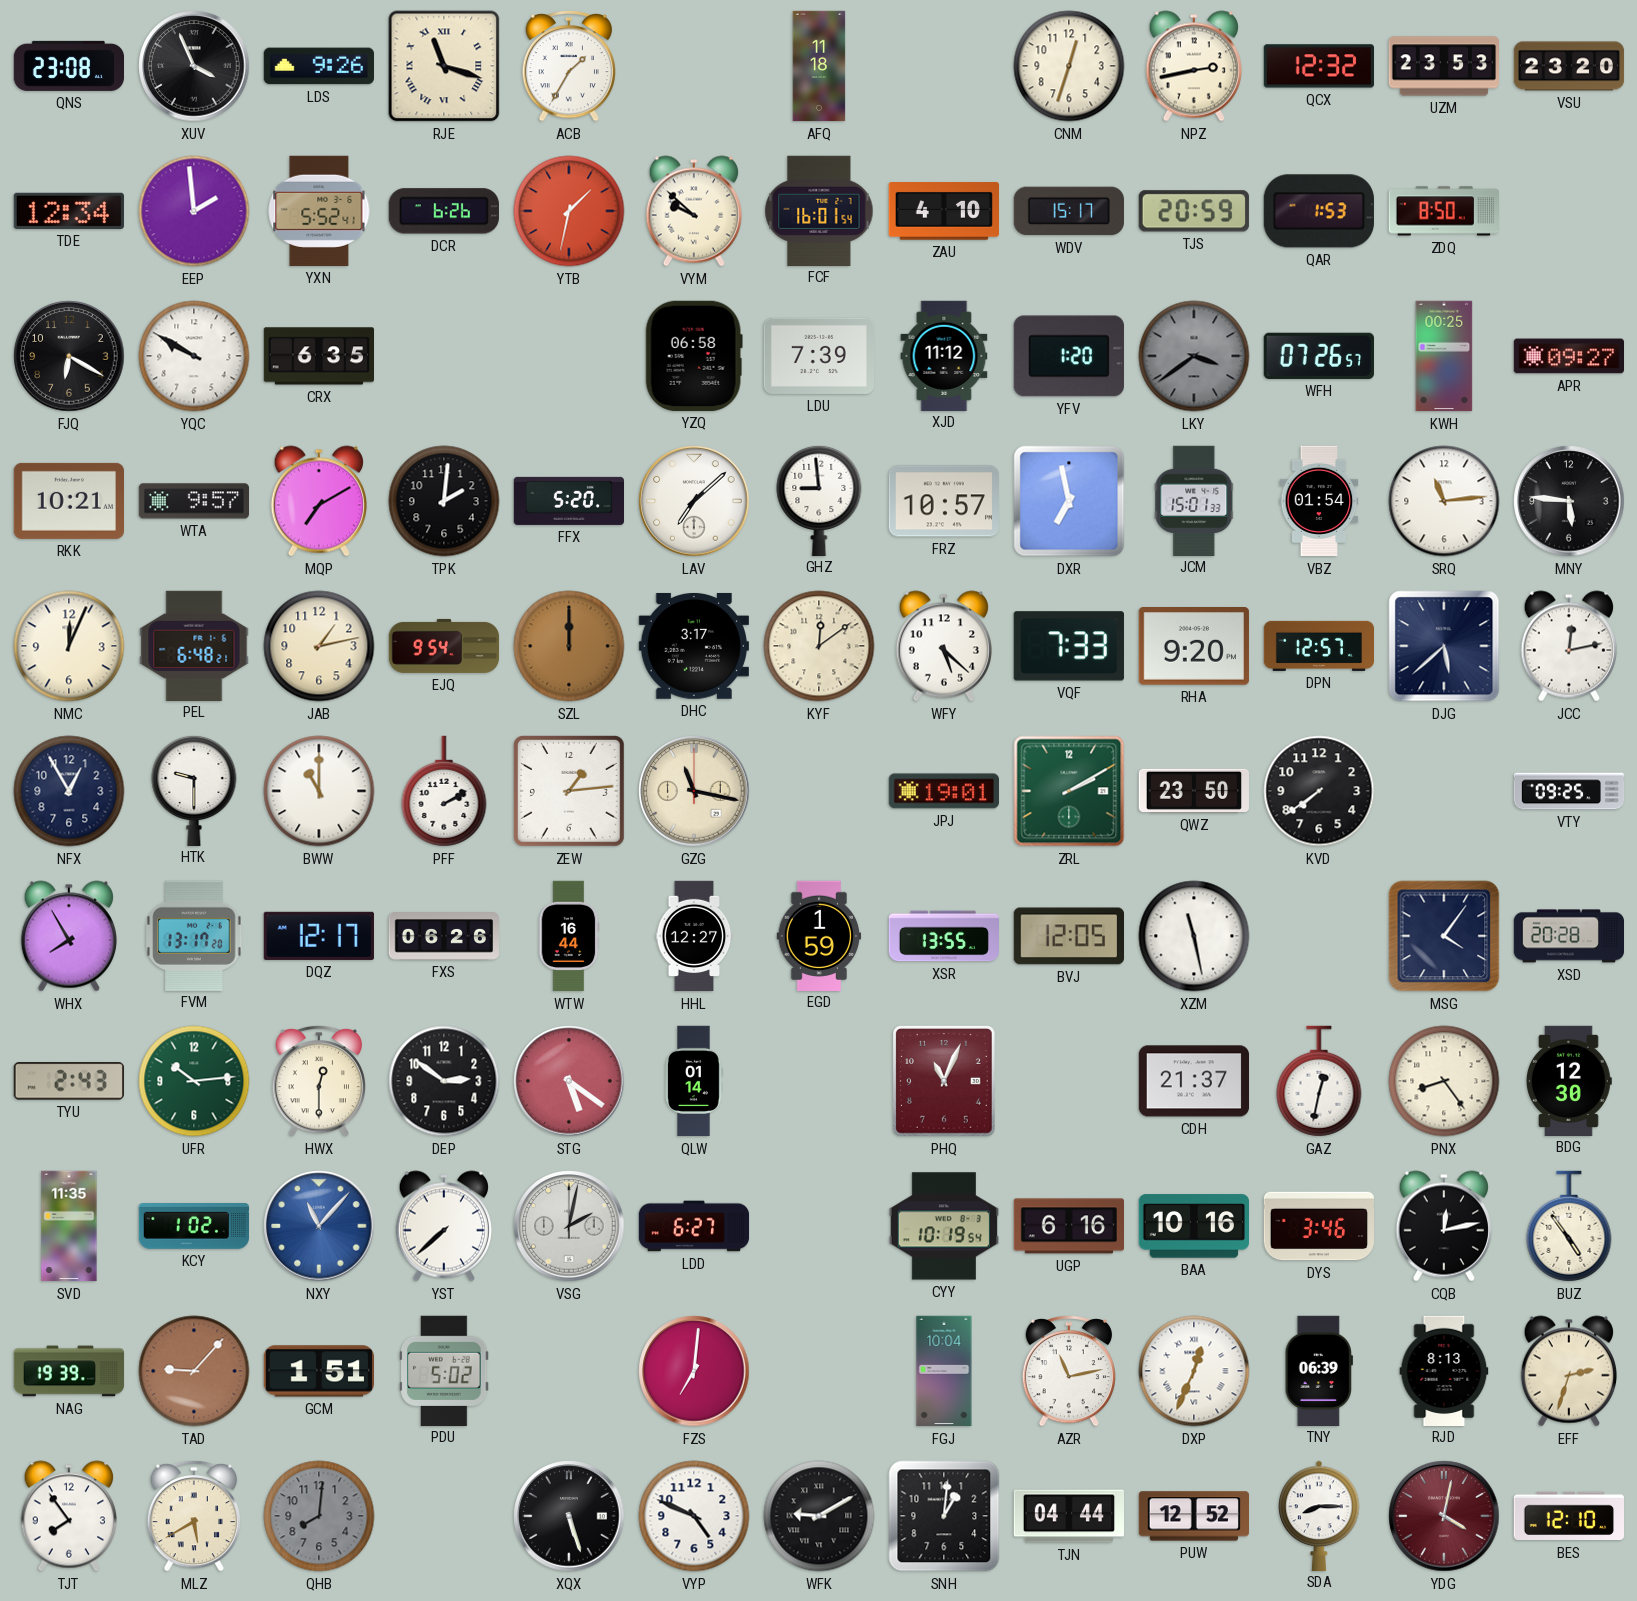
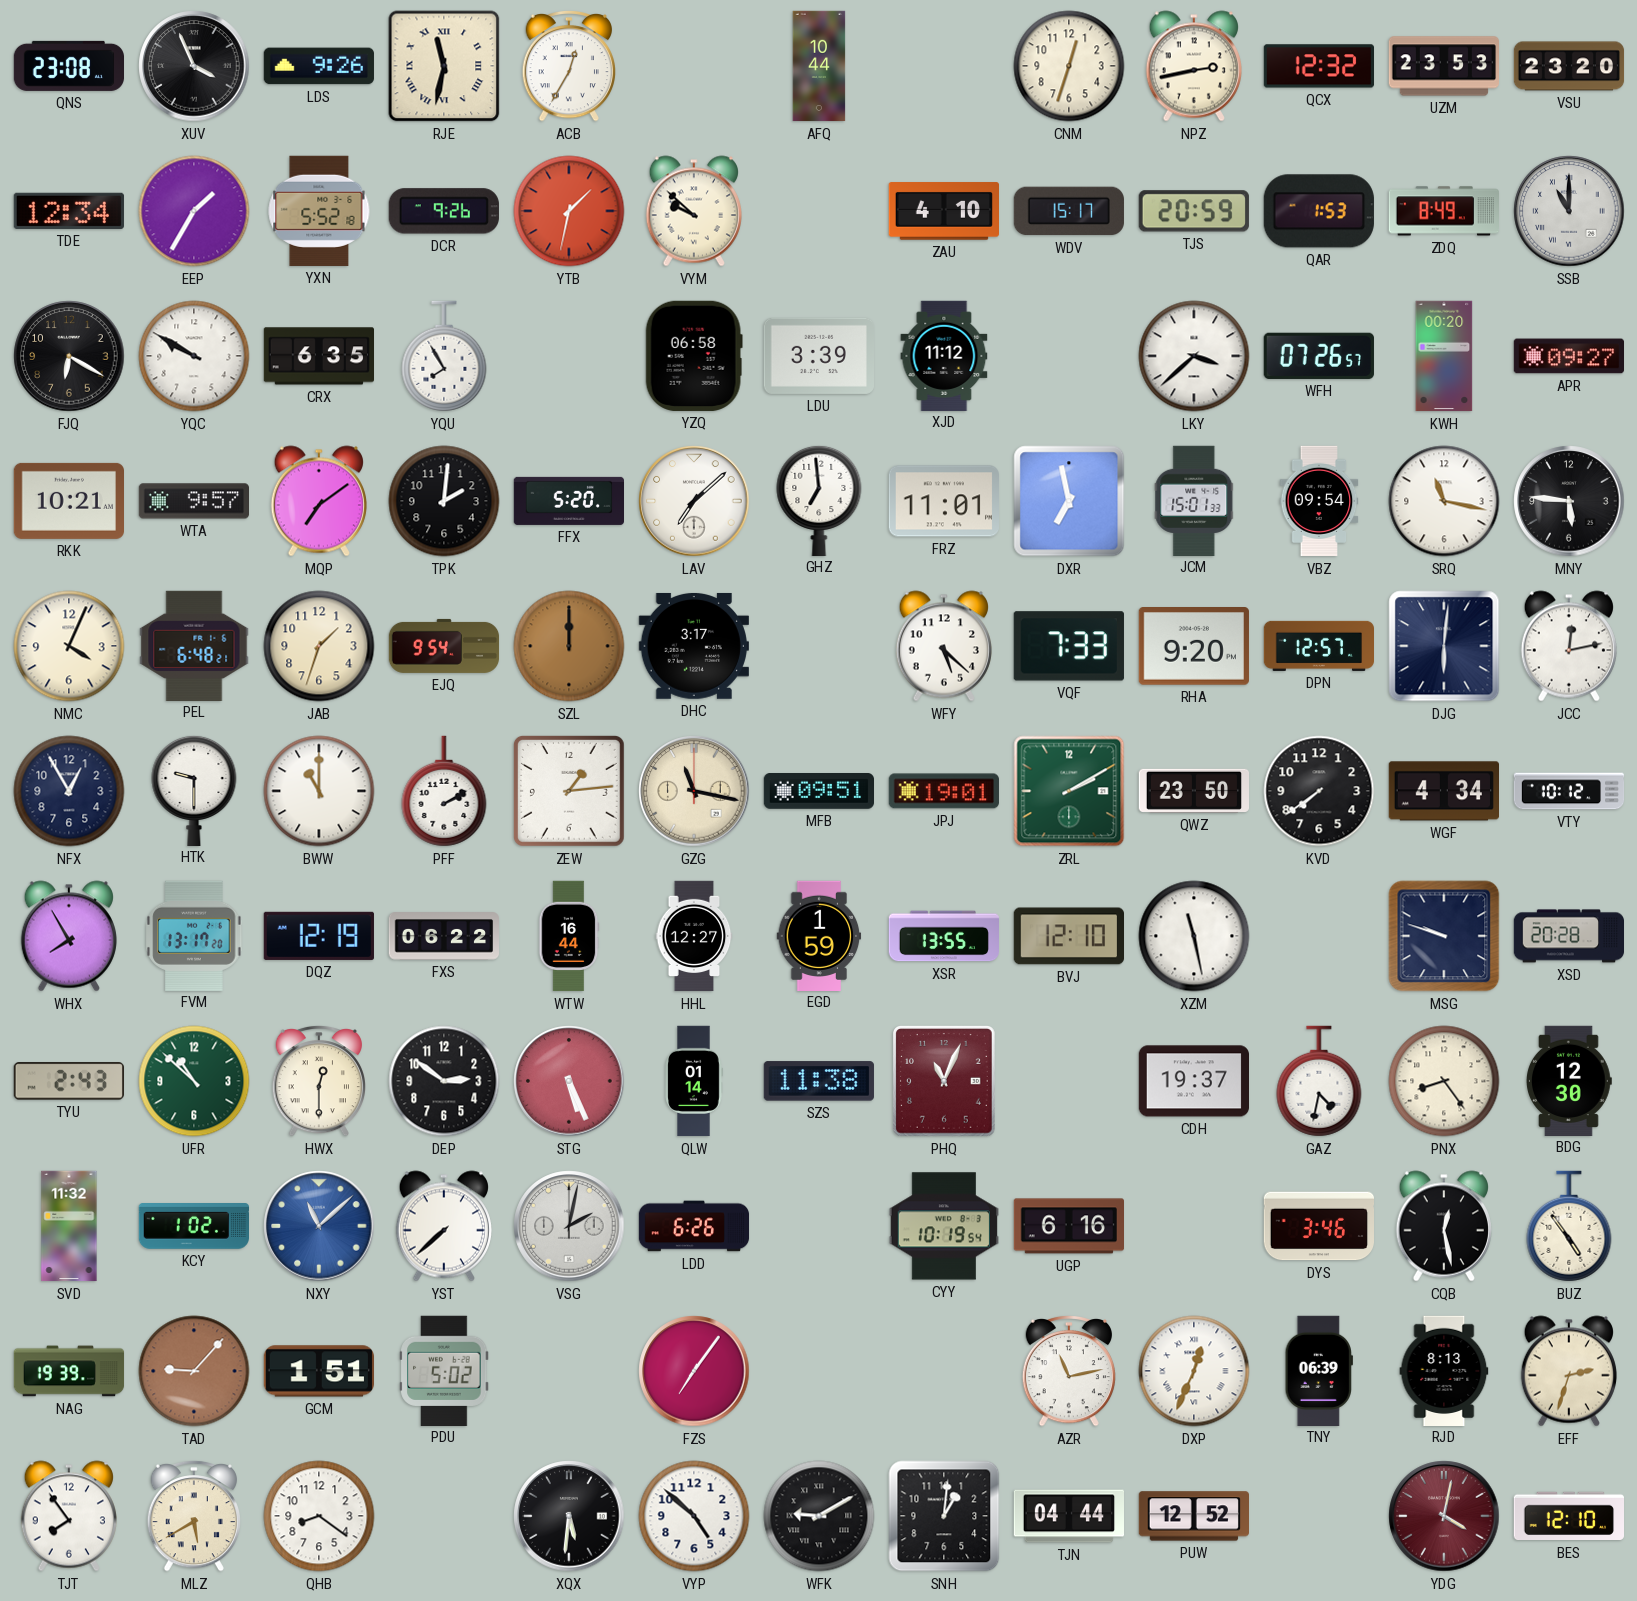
RJE: 11:18 -> 11:32
ACB: 1:35 -> 12:35
AFQ: 11:18 -> 10:44
EEP: 1:59 -> 1:35
YXN: 5:52:41 -> 5:52:18
DCR: 6:26 -> 9:26
FCF: 16:01 -> none
ZDQ: 8:50 -> 8:49
SSB: none -> 11:00
YQU: none -> 7:55
LDU: 7:39 -> 3:39
YFV: 1:20 -> none
LKY: 3:39 -> 3:38
LKY dial: grey -> white
KWH: 00:25 -> 00:20
MQP: 7:10 -> 7:09
GHZ: 8:59 -> 6:59
FRZ: 10:57 -> 11:01
VBZ: 01:54 -> 09:54
SRQ: 11:14 -> 11:17
NMC: 12:04 -> 4:04
JAB: 1:13 -> 1:33
KYF: 12:09 -> none
DJG: 5:38 -> 6:01
MFB: none -> 09:51
WGF: none -> 4:34
VTY: 09:25 -> 10:12
DQZ: 12:17 -> 12:19
FXS: 06:26 -> 06:22
BVJ: 12:05 -> 12:10
MSG: 4:06 -> 9:48
UFR: 10:14 -> 10:52
STG: 5:21 -> 5:26
SZS: none -> 11:38
CDH: 21:37 -> 19:37
GAZ: 12:32 -> 4:32
SVD: 11:35 -> 11:32
NXY: 11:07 -> 11:08
LDD: 6:27 -> 6:26
BAA: 10:16 -> none
CQB: 12:13 -> 12:28
FZS: 7:01 -> 7:06
FGJ: 10:04 -> none
QHB: 8:01 -> 8:21
QHB dial: grey -> white
XQX: 5:27 -> 5:31
VYP: 4:49 -> 4:52
SDA: 8:15 -> none
